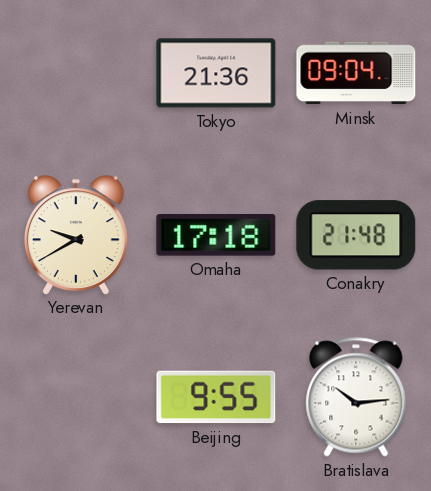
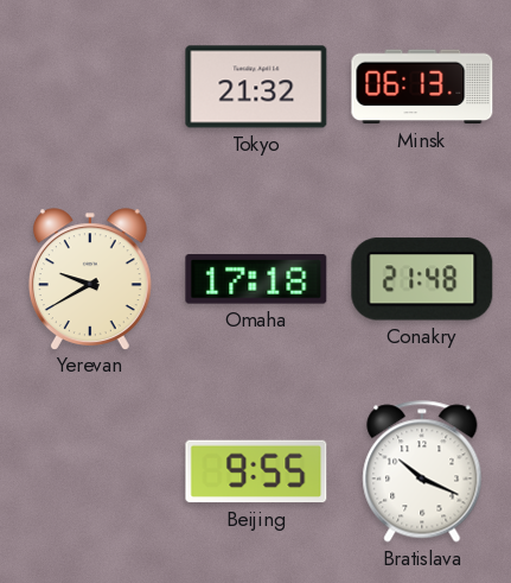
Tokyo: 21:36 -> 21:32
Minsk: 09:04 -> 06:13
Bratislava: 10:14 -> 10:19
